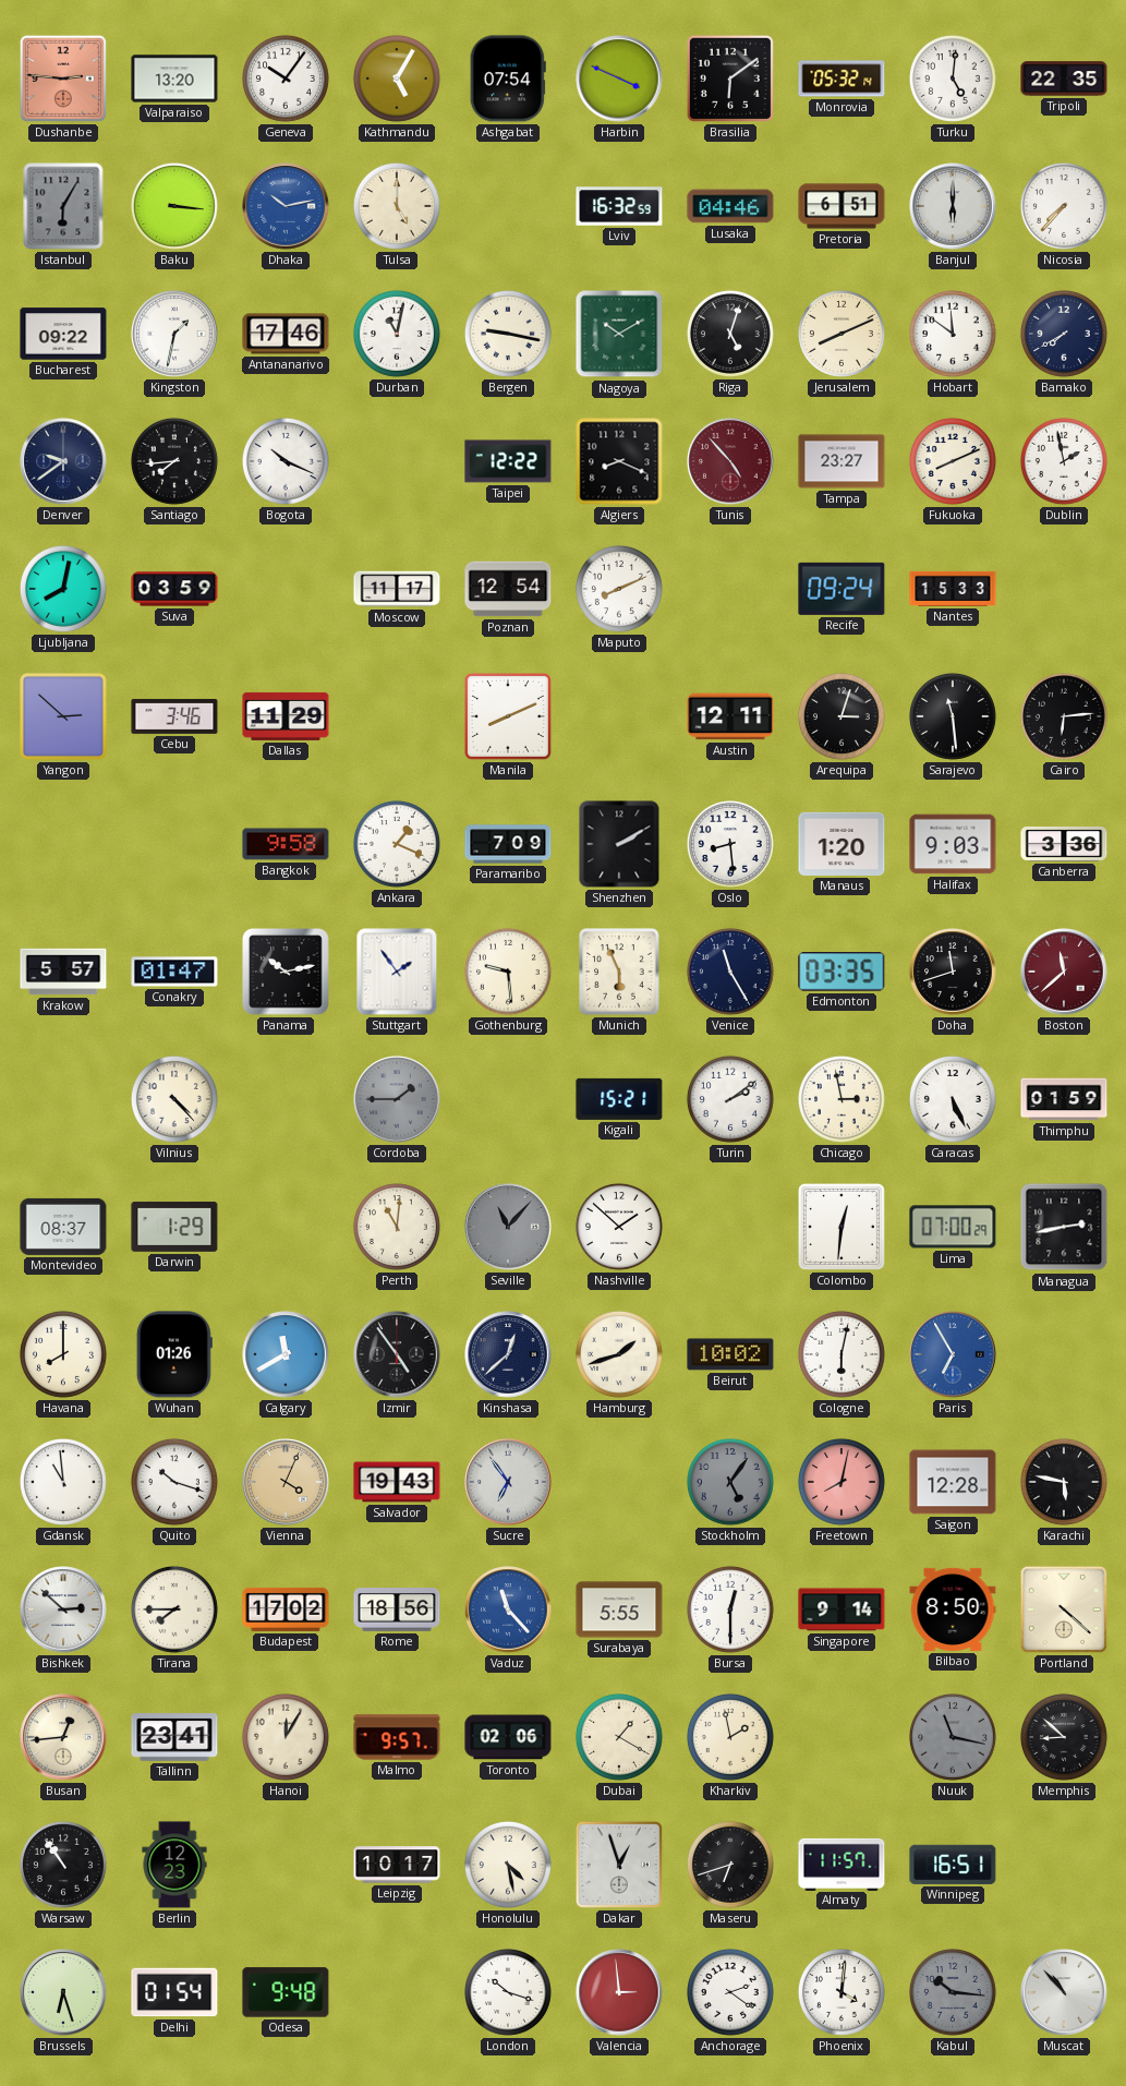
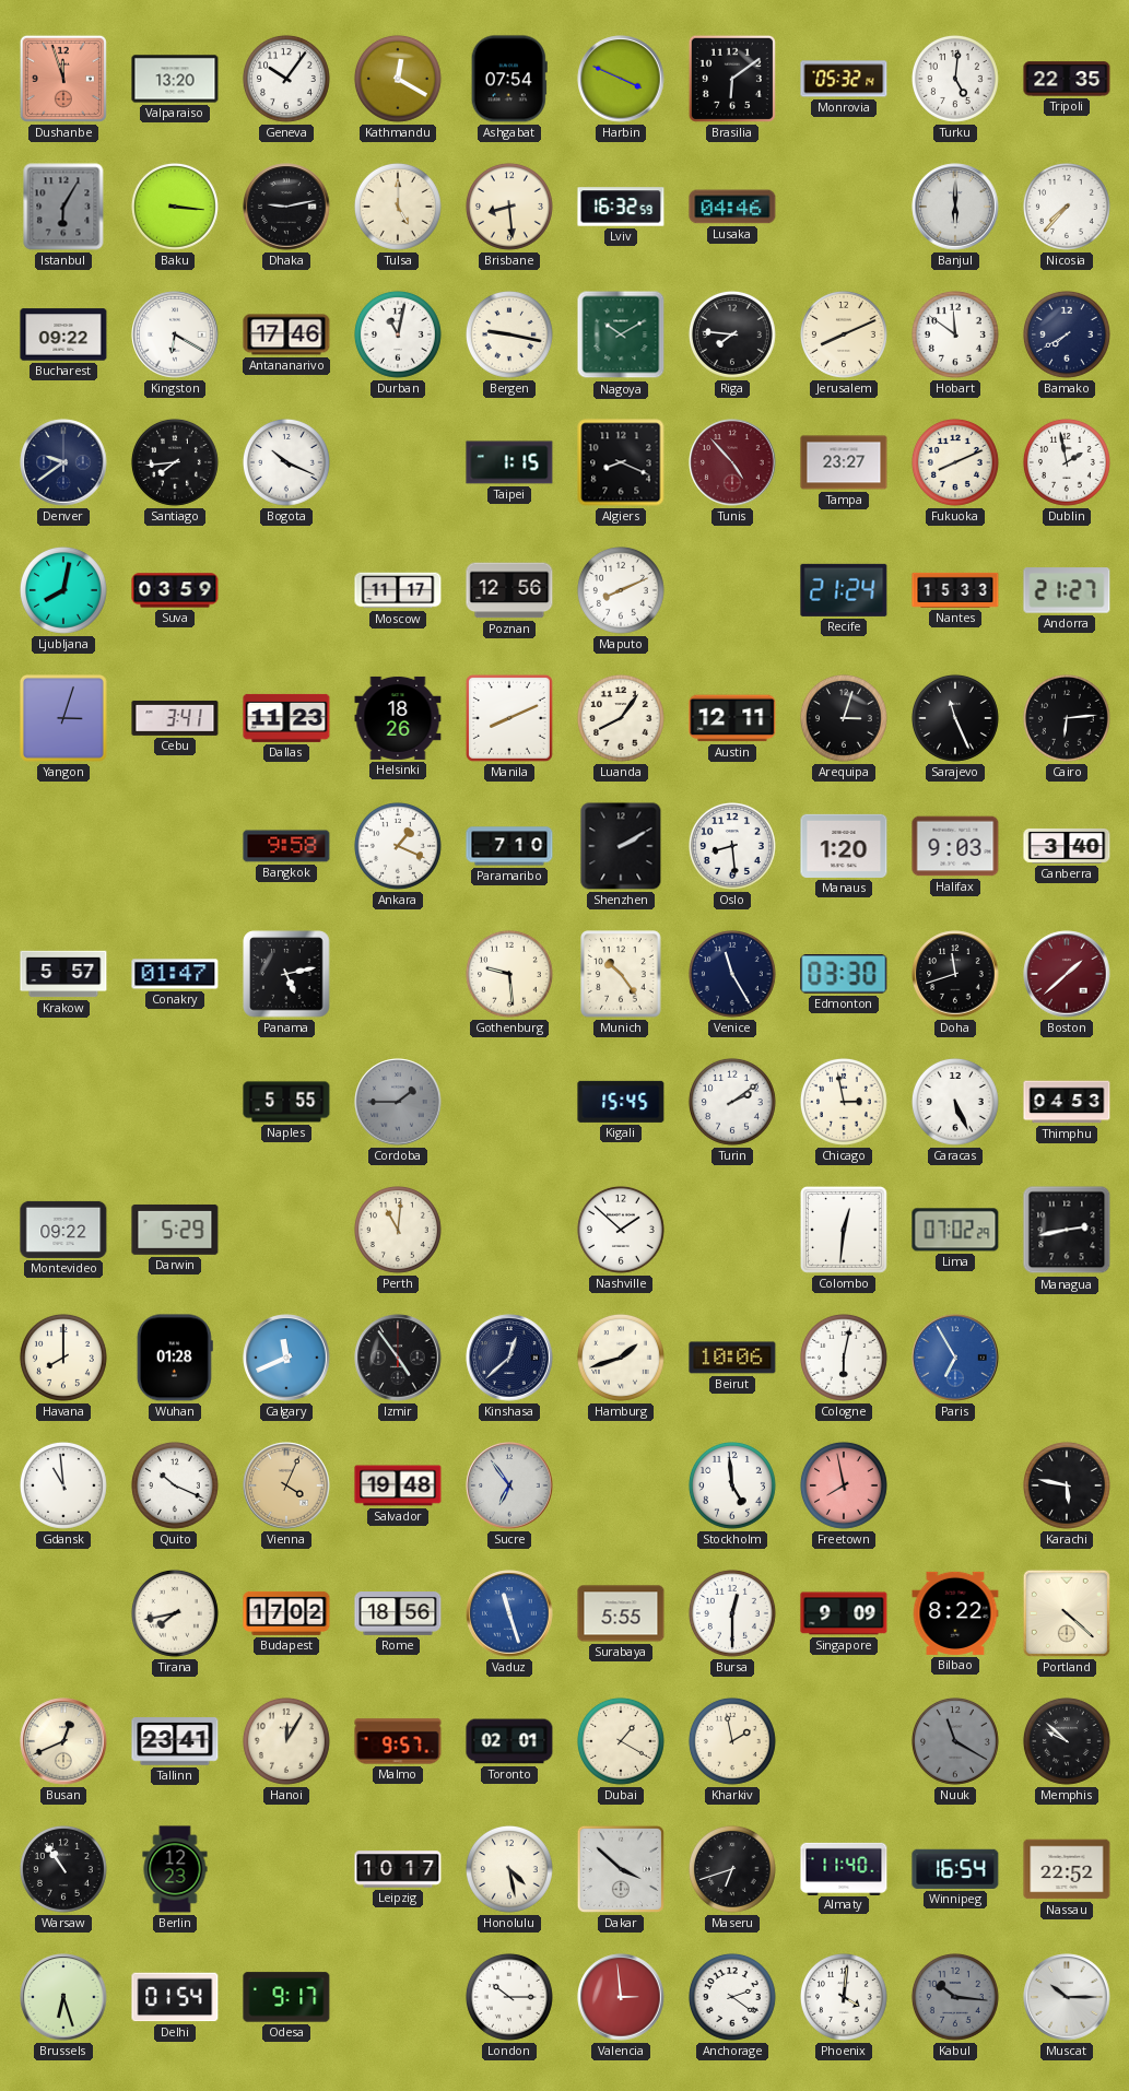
Dushanbe: 2:46 -> 11:57
Kathmandu: 5:05 -> 12:20
Dhaka: 10:13 -> 9:13
Dhaka dial: blue -> black
Brisbane: none -> 8:29
Pretoria: 6:51 -> none
Kingston: 1:32 -> 6:20
Riga: 5:03 -> 7:46
Taipei: 12:22 -> 1:15
Poznan: 12:54 -> 12:56
Recife: 09:24 -> 21:24
Andorra: none -> 21:27
Yangon: 2:52 -> 3:03
Cebu: 3:46 -> 3:41
Dallas: 11:29 -> 11:23
Helsinki: none -> 18:26
Luanda: none -> 8:06
Sarajevo: 11:29 -> 11:26
Paramaribo: 7:09 -> 7:10
Canberra: 3:36 -> 3:40
Panama: 10:13 -> 5:13
Stuttgart: 1:54 -> none
Munich: 5:56 -> 10:24
Edmonton: 03:35 -> 03:30
Boston: 11:38 -> 1:38
Vilnius: 4:23 -> none
Naples: none -> 5:55
Kigali: 15:21 -> 15:45
Thimphu: 01:59 -> 04:53
Montevideo: 08:37 -> 09:22
Darwin: 1:29 -> 5:29
Seville: 11:07 -> none
Lima: 07:00 -> 07:02
Wuhan: 01:26 -> 01:28
Calgary: 11:40 -> 11:41
Beirut: 10:02 -> 10:06
Quito: 10:18 -> 10:19
Salvador: 19:43 -> 19:48
Stockholm: 5:06 -> 4:59
Stockholm dial: grey -> white
Freetown: 8:02 -> 7:58
Saigon: 12:28 -> none
Bishkek: 2:52 -> none
Tirana: 7:45 -> 7:43
Vaduz: 11:23 -> 11:27
Singapore: 9:14 -> 9:09
Bilbao: 8:50 -> 8:22
Busan: 12:44 -> 12:41
Toronto: 02:06 -> 02:01
Nuuk: 11:17 -> 11:20
Memphis: 8:52 -> 9:52
Dakar: 12:57 -> 3:52
Almaty: 11:57 -> 11:40
Winnipeg: 16:51 -> 16:54
Nassau: none -> 22:52
Odesa: 9:48 -> 9:17
London: 10:18 -> 10:15
Muscat: 10:53 -> 10:15
